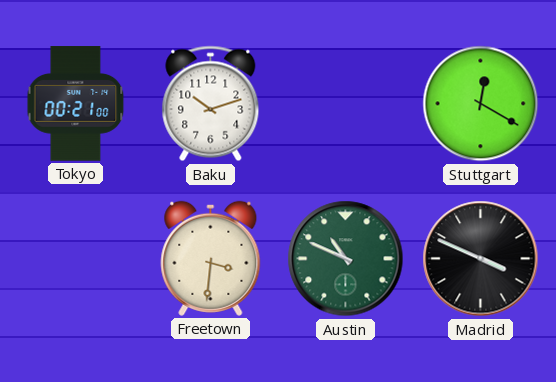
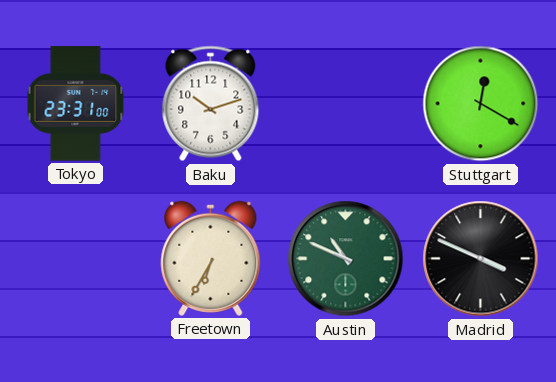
Tokyo: 00:21 -> 23:31
Freetown: 3:31 -> 6:35
